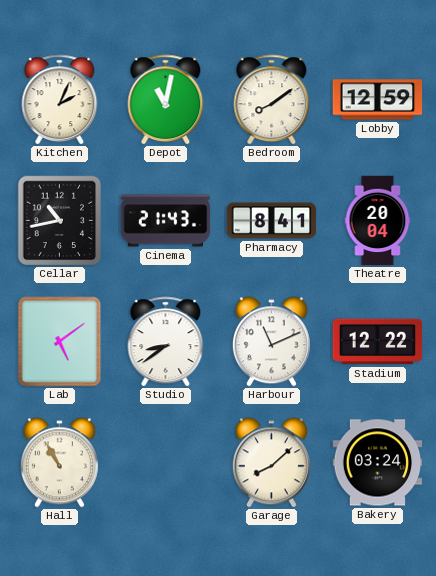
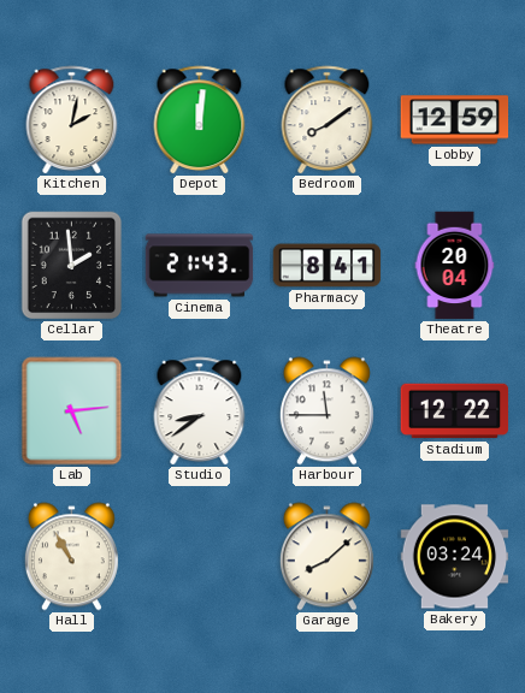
Kitchen: 2:04 -> 2:02
Depot: 11:02 -> 12:01
Cellar: 10:43 -> 1:59
Lab: 5:09 -> 5:14
Harbour: 11:11 -> 11:45
